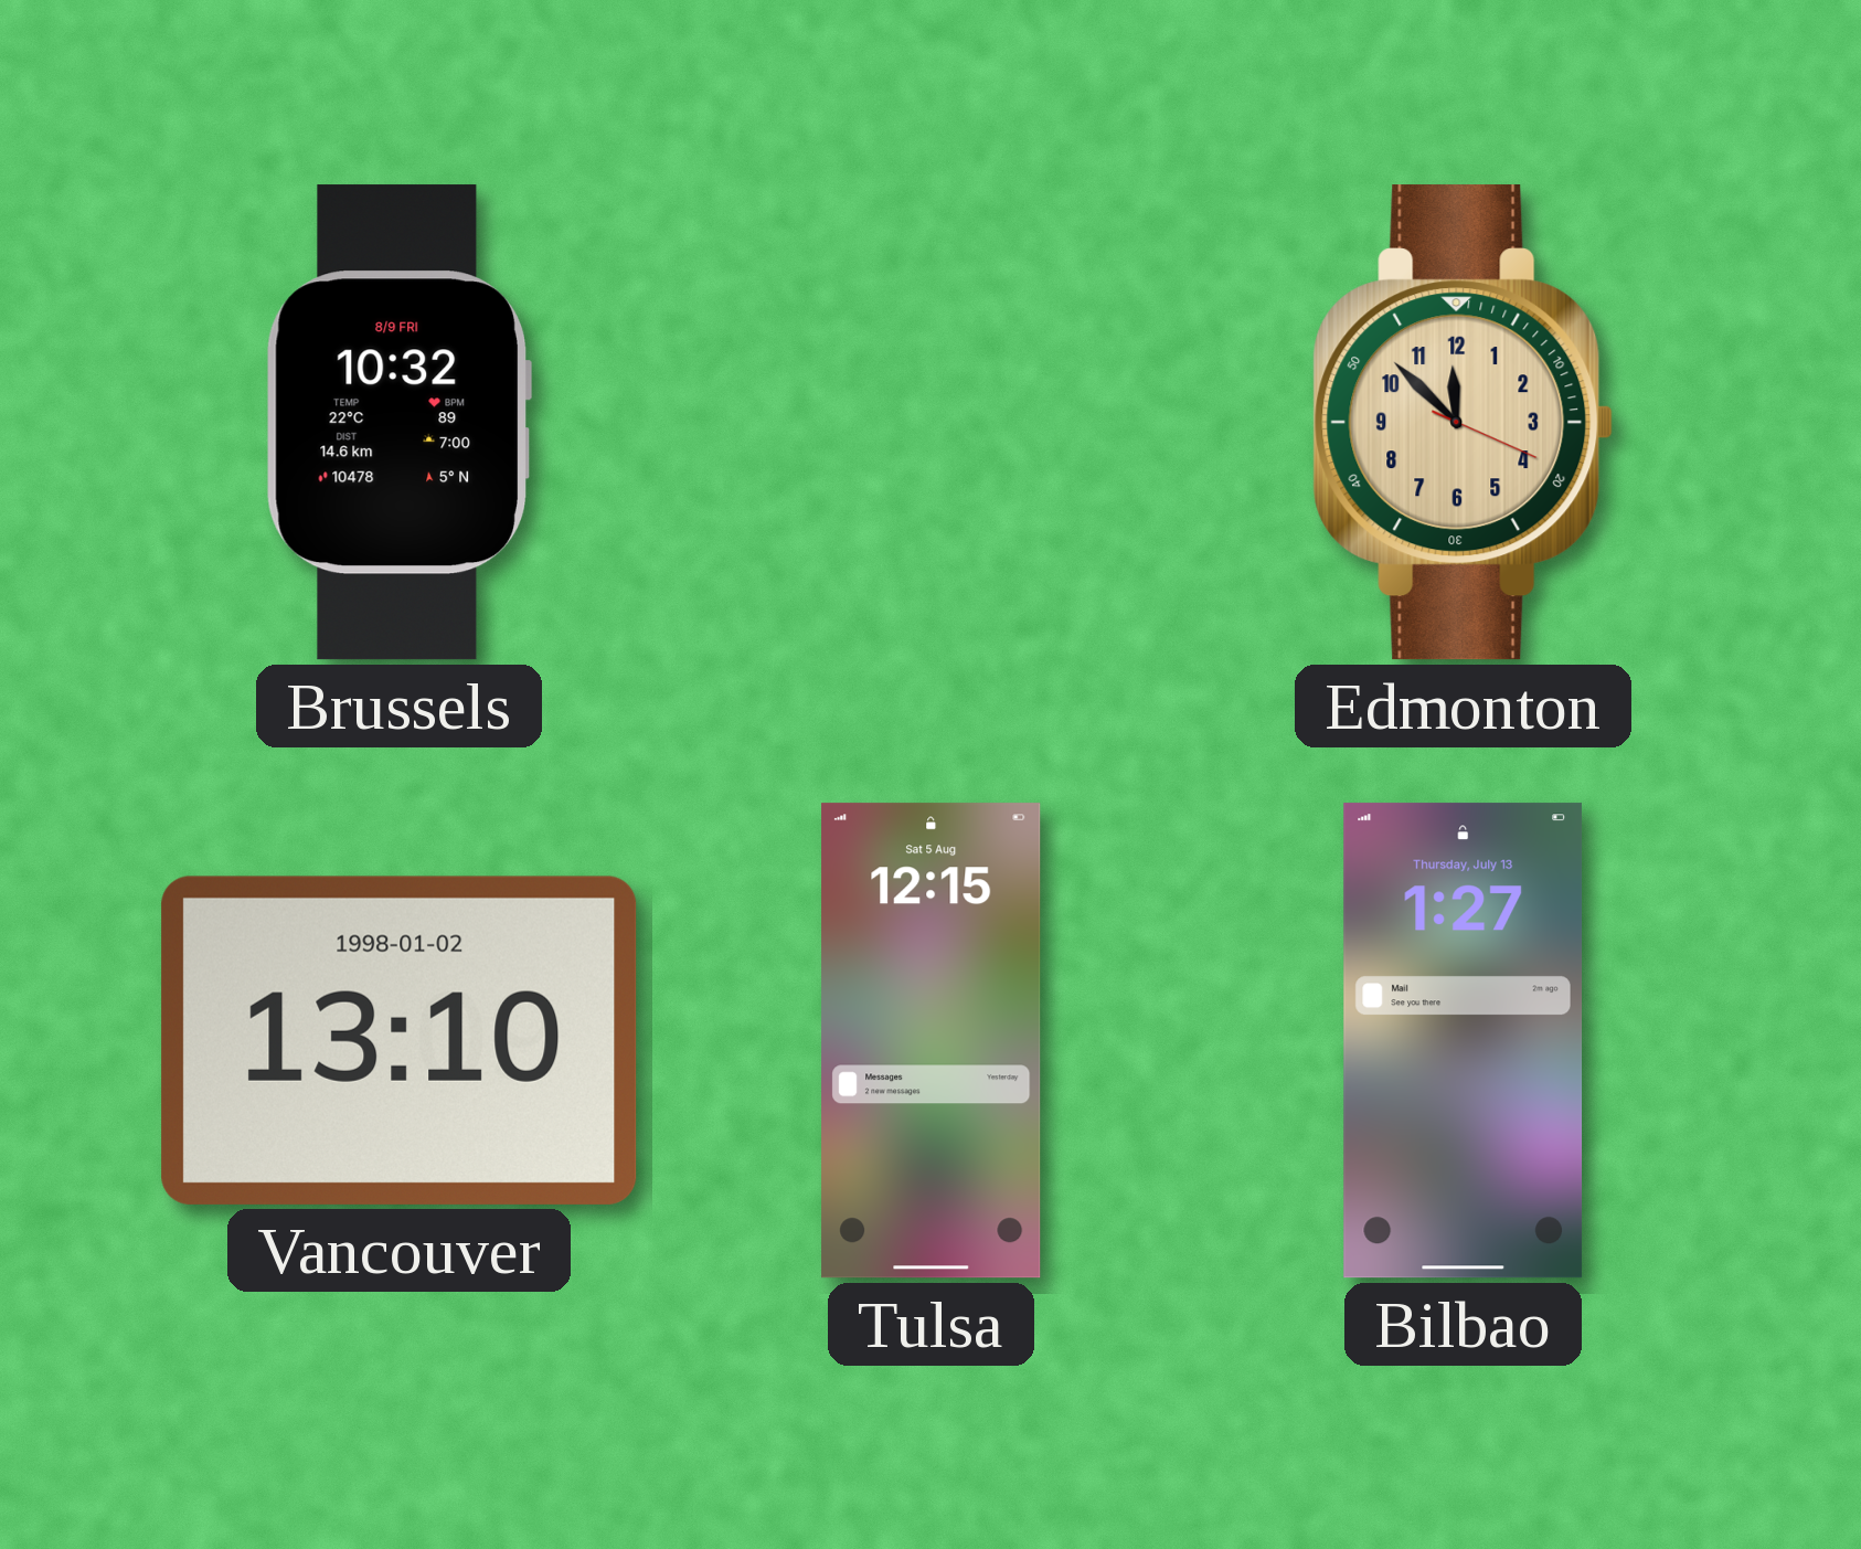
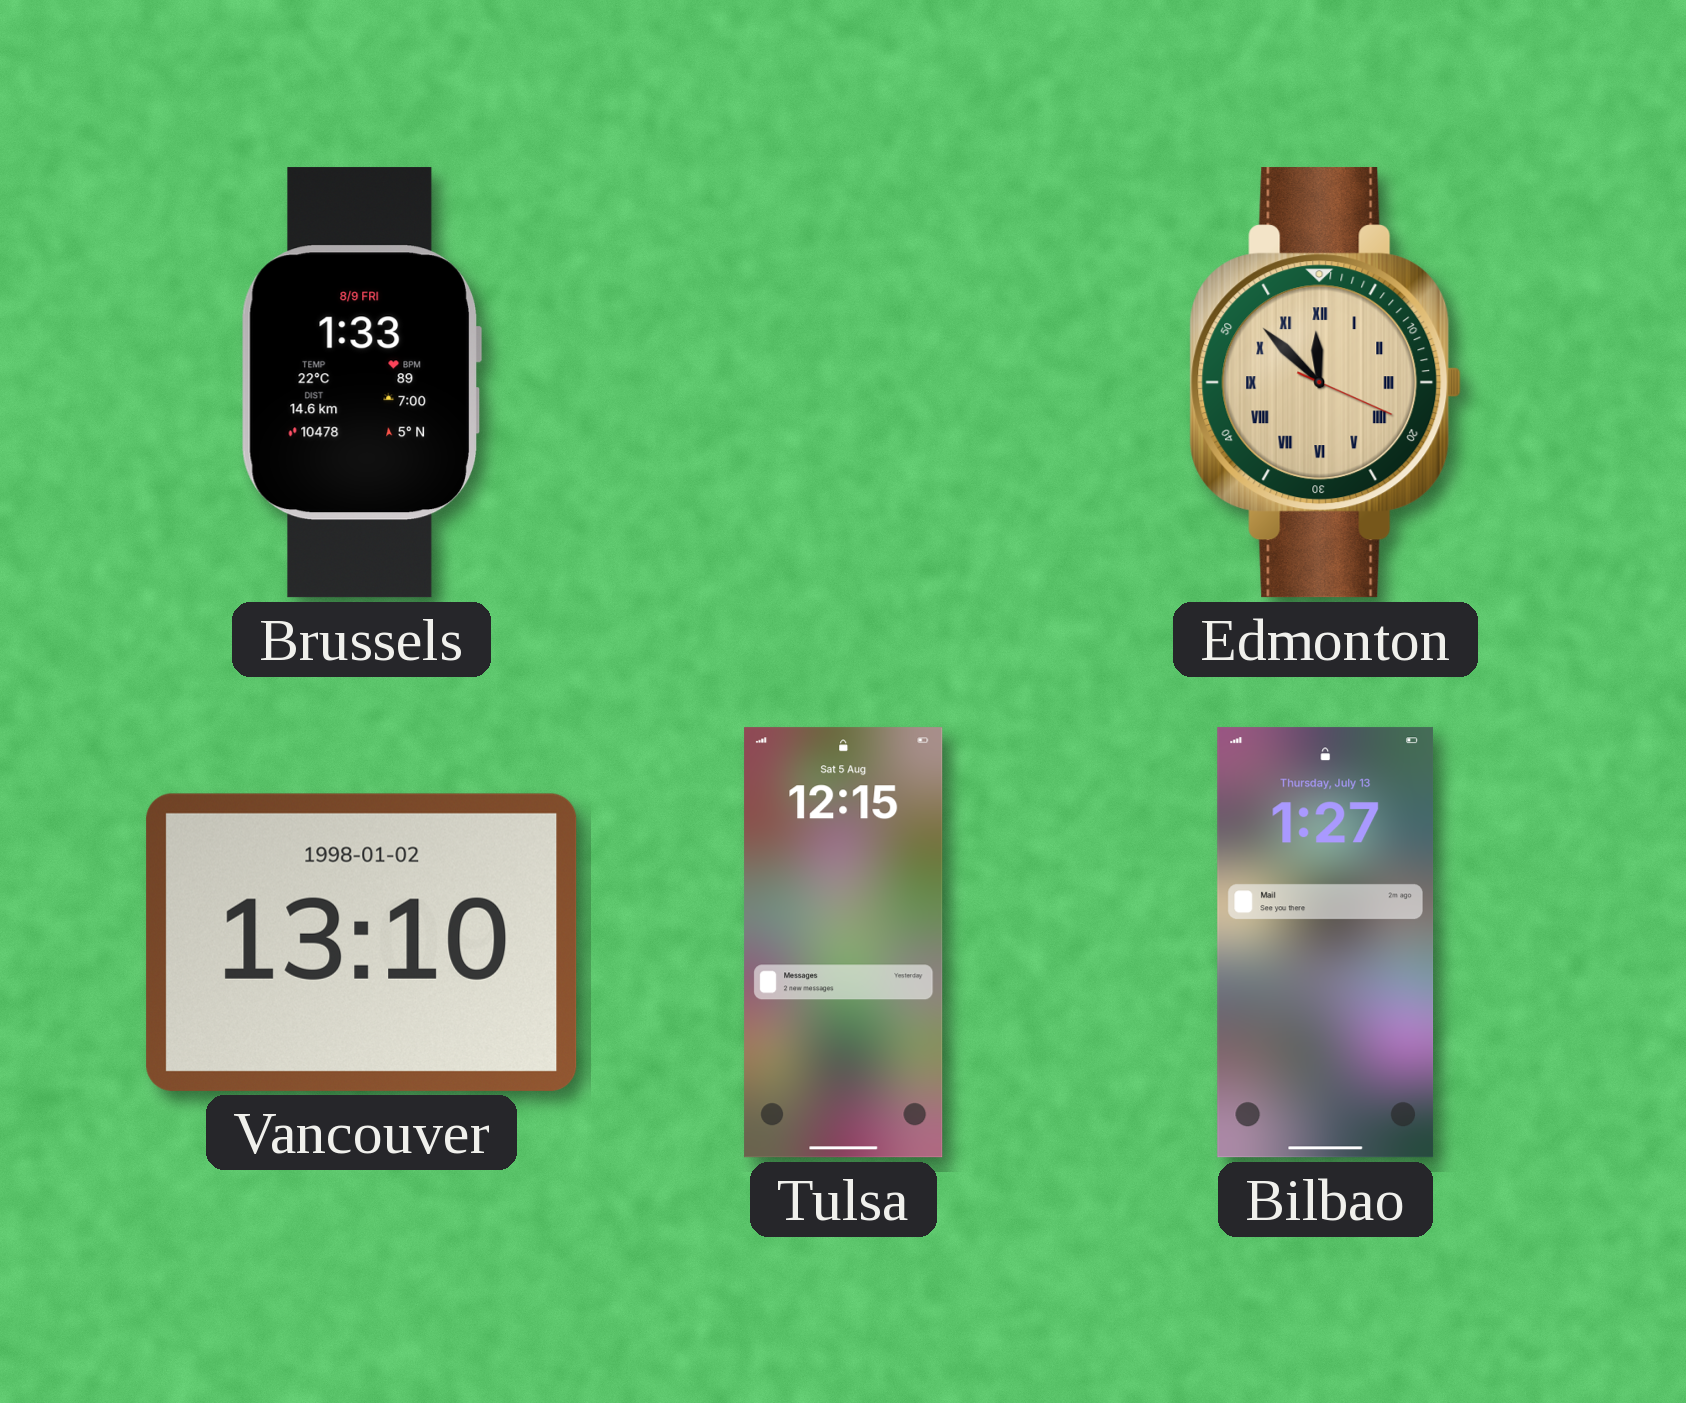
Brussels: 10:32 -> 1:33
Edmonton numerals: Arabic -> Roman
